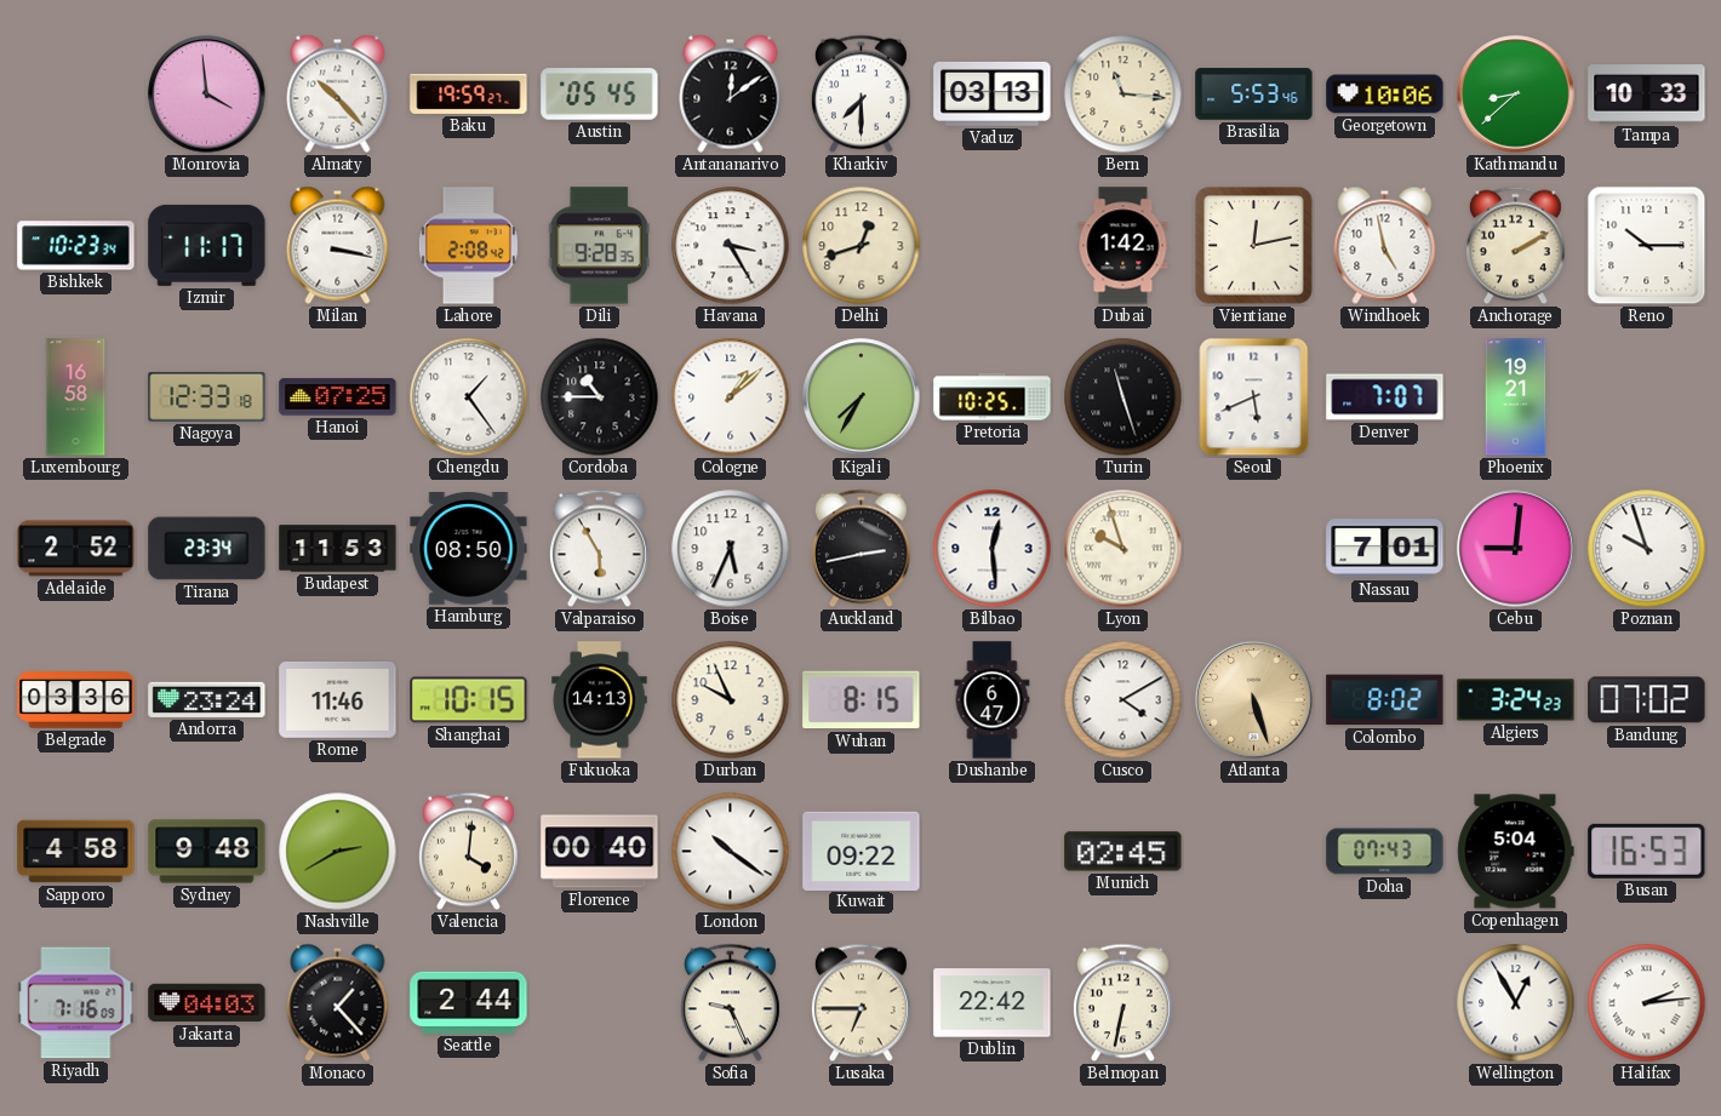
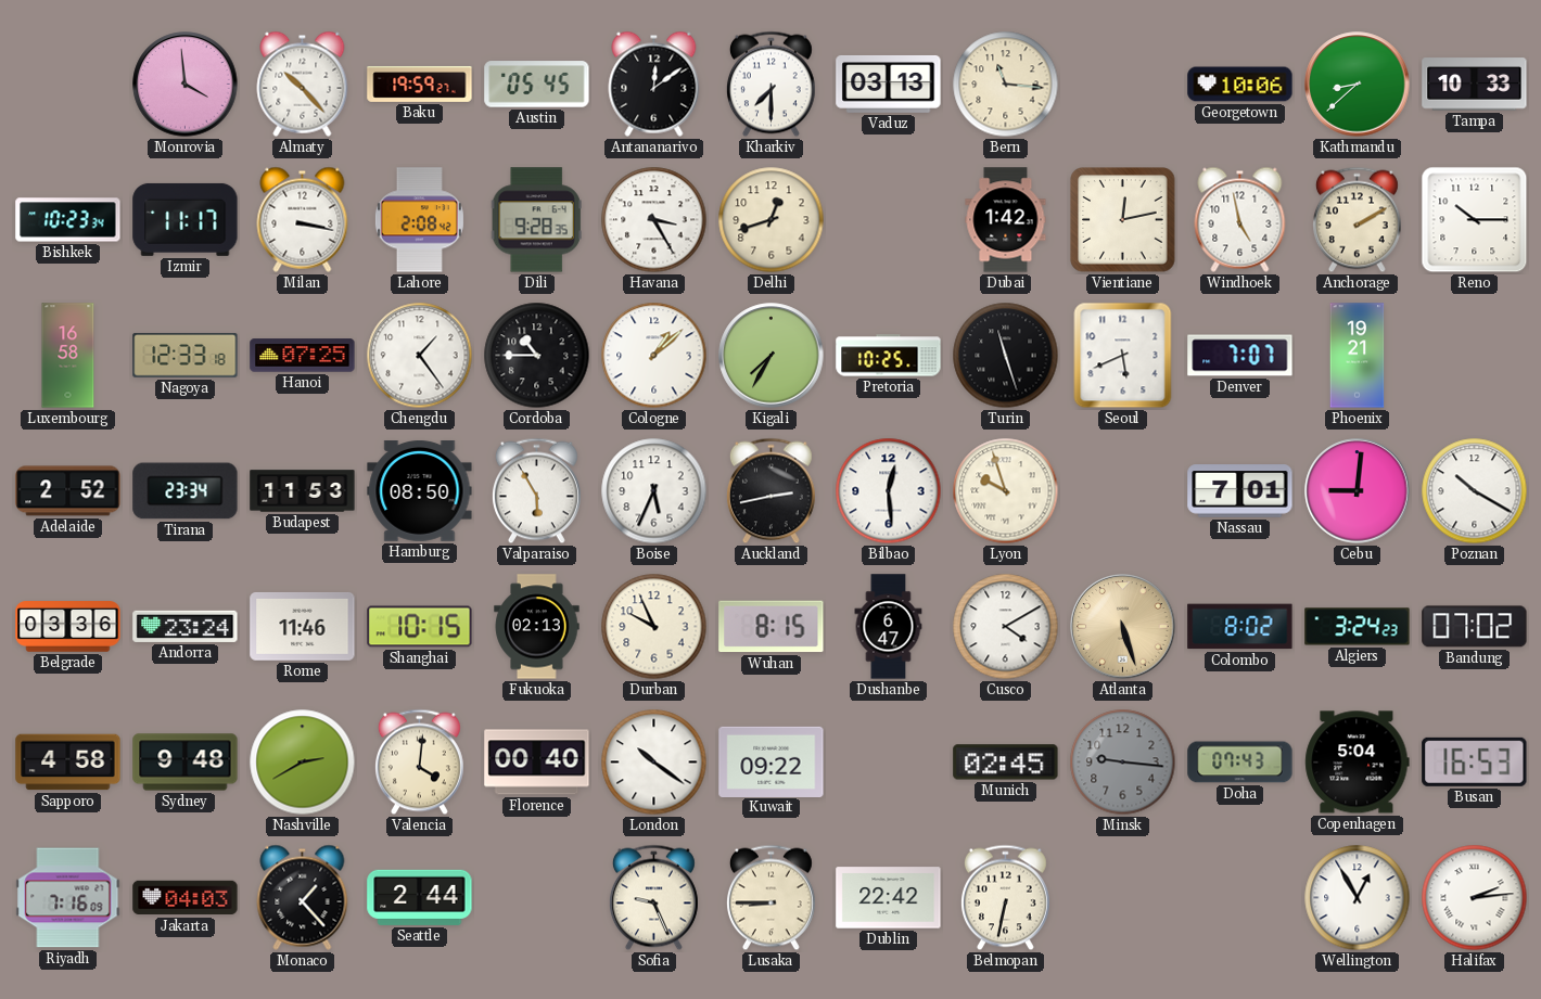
Brasilia: 5:53 -> none
Poznan: 9:57 -> 10:20
Fukuoka: 14:13 -> 02:13
Minsk: none -> 9:16
Lusaka: 6:45 -> 8:45
